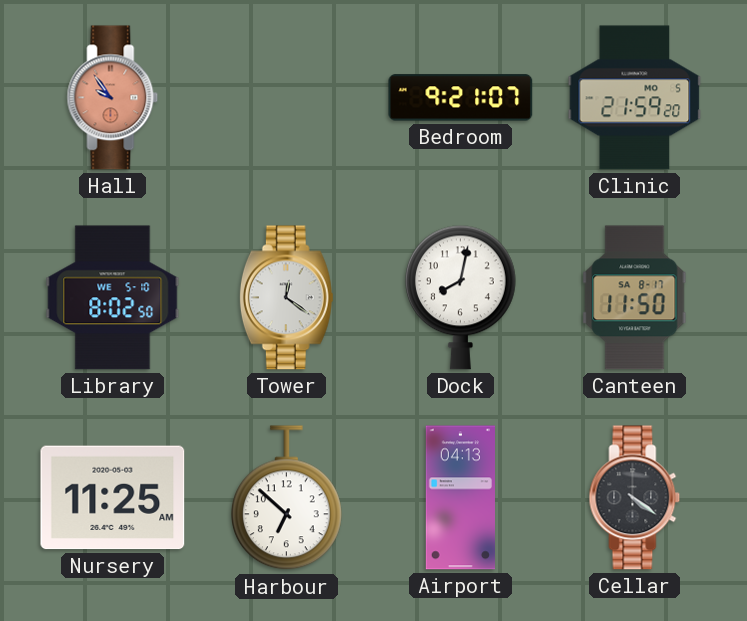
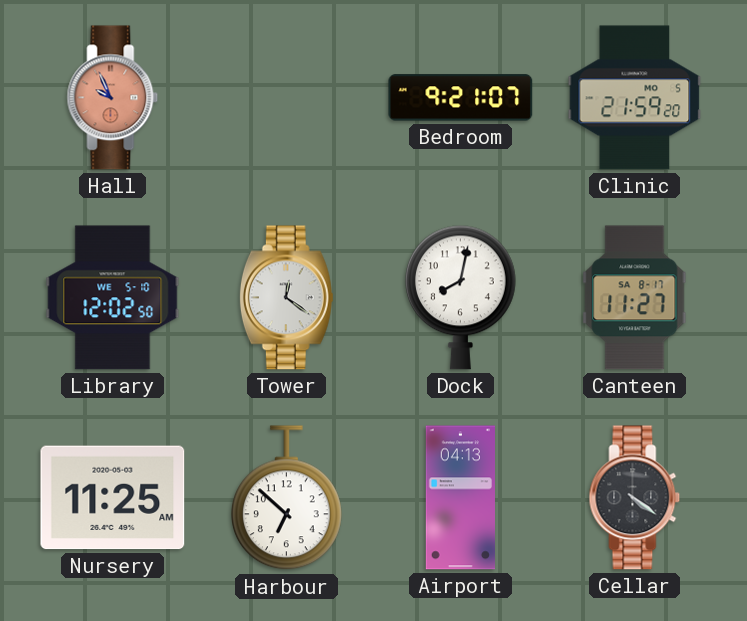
Hall: 9:54 -> 9:56
Library: 8:02 -> 12:02
Canteen: 11:50 -> 11:27
